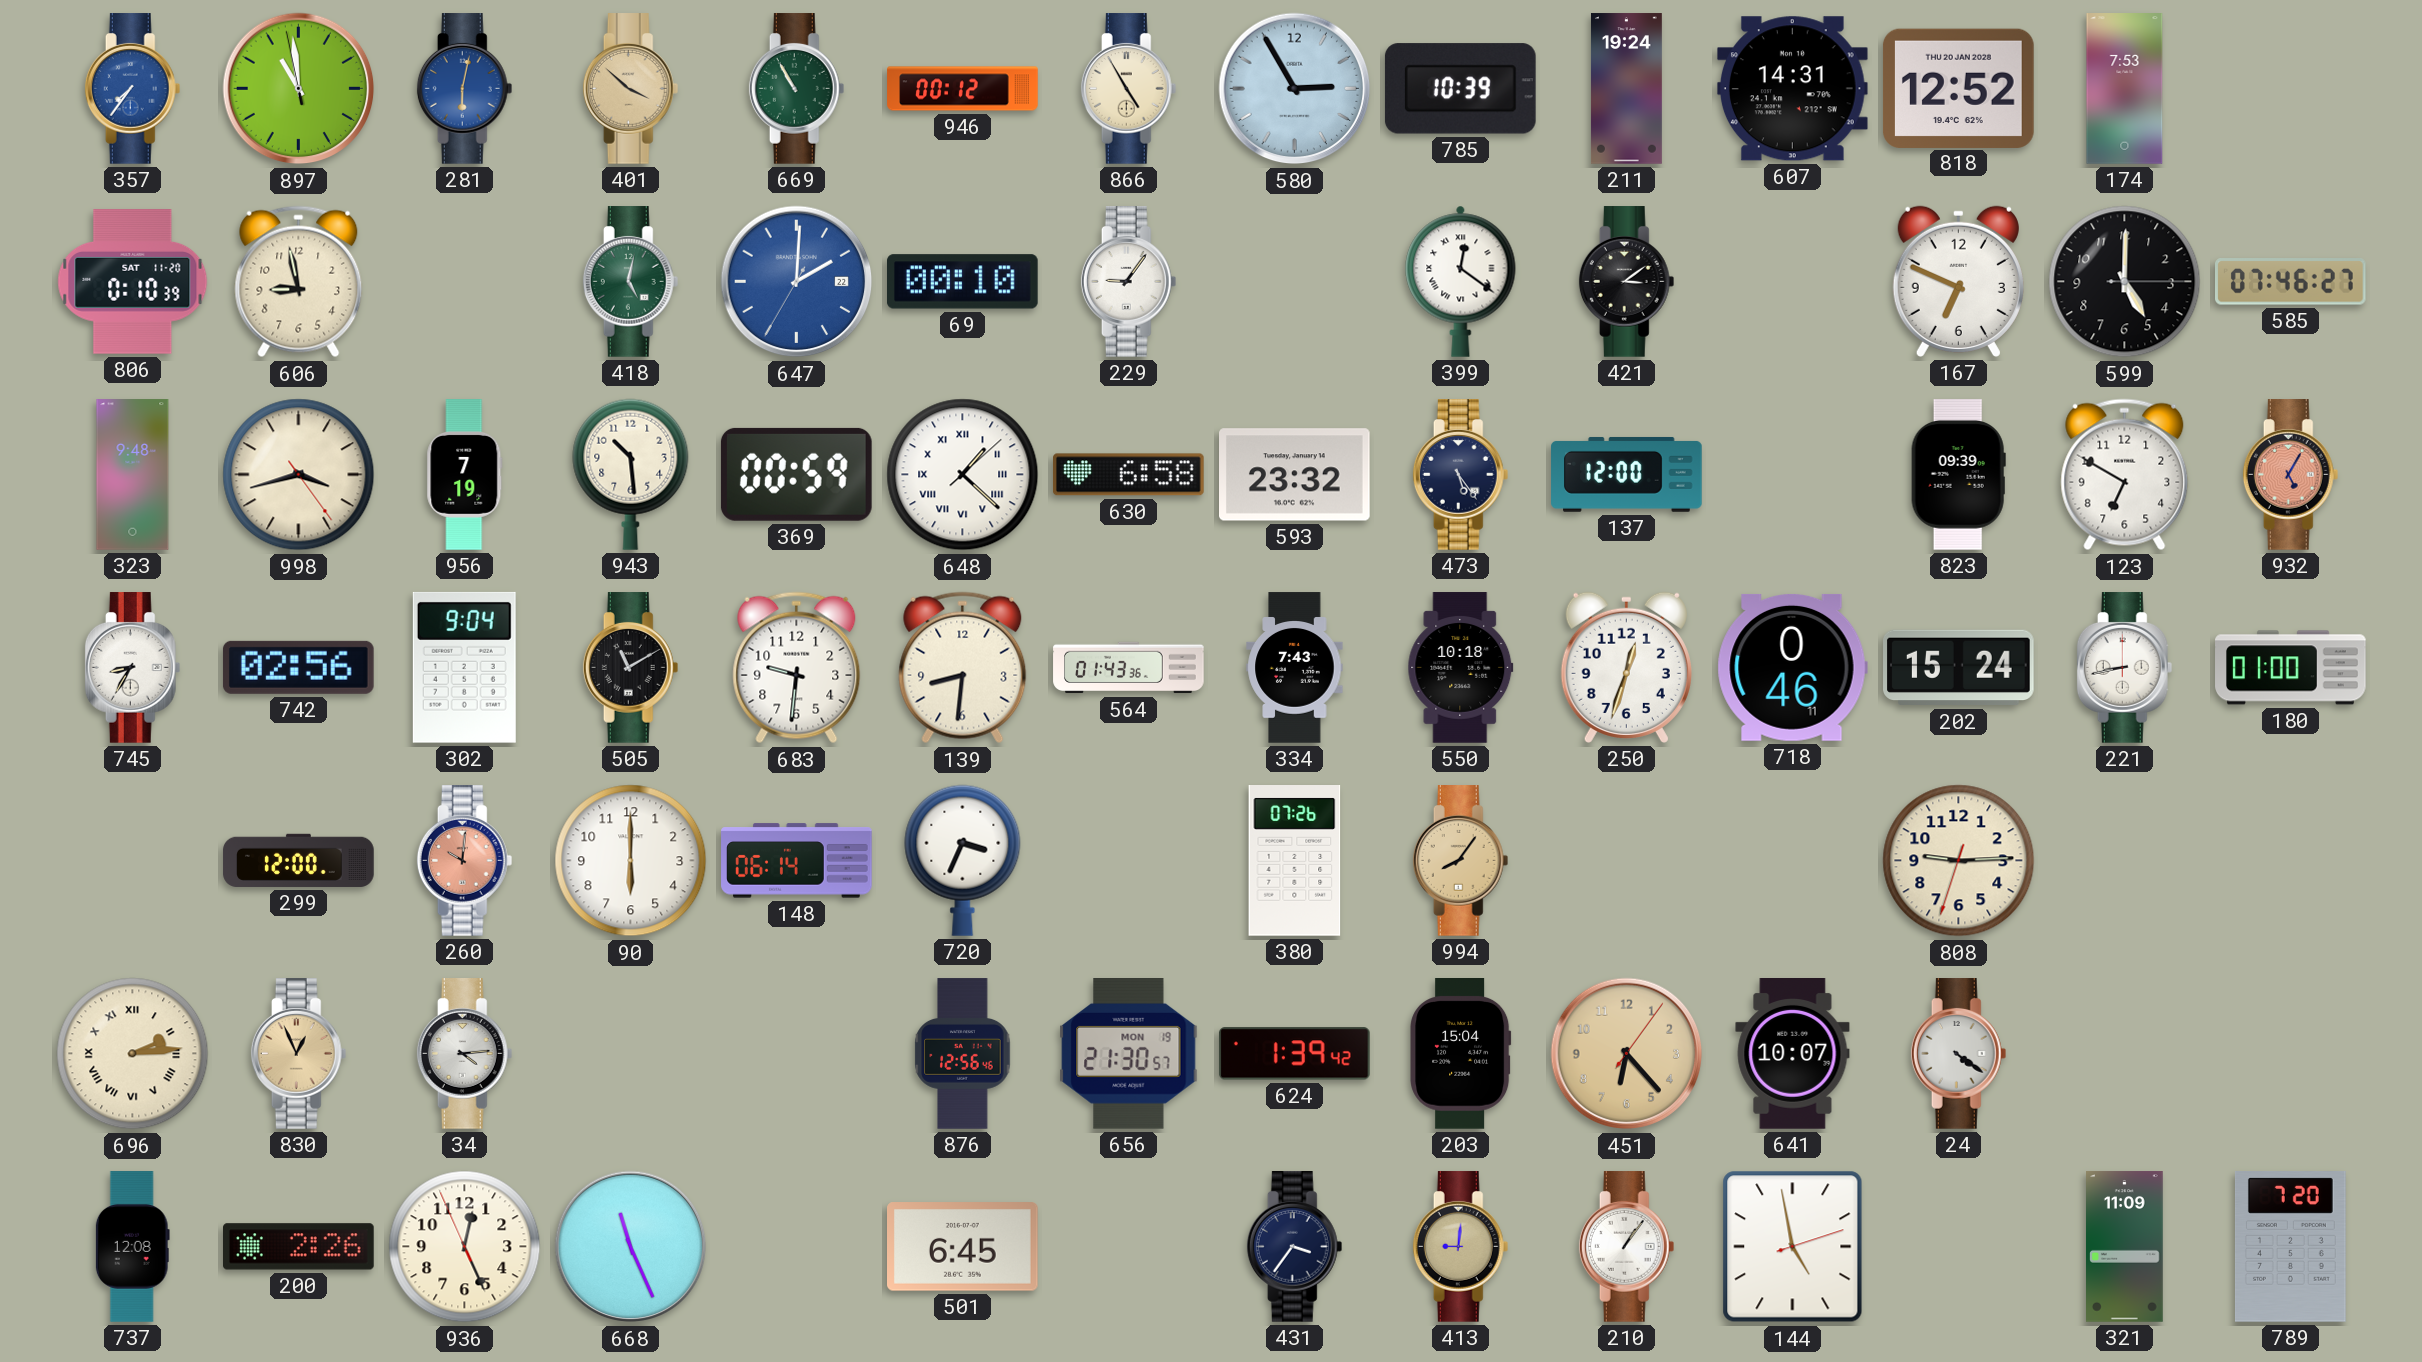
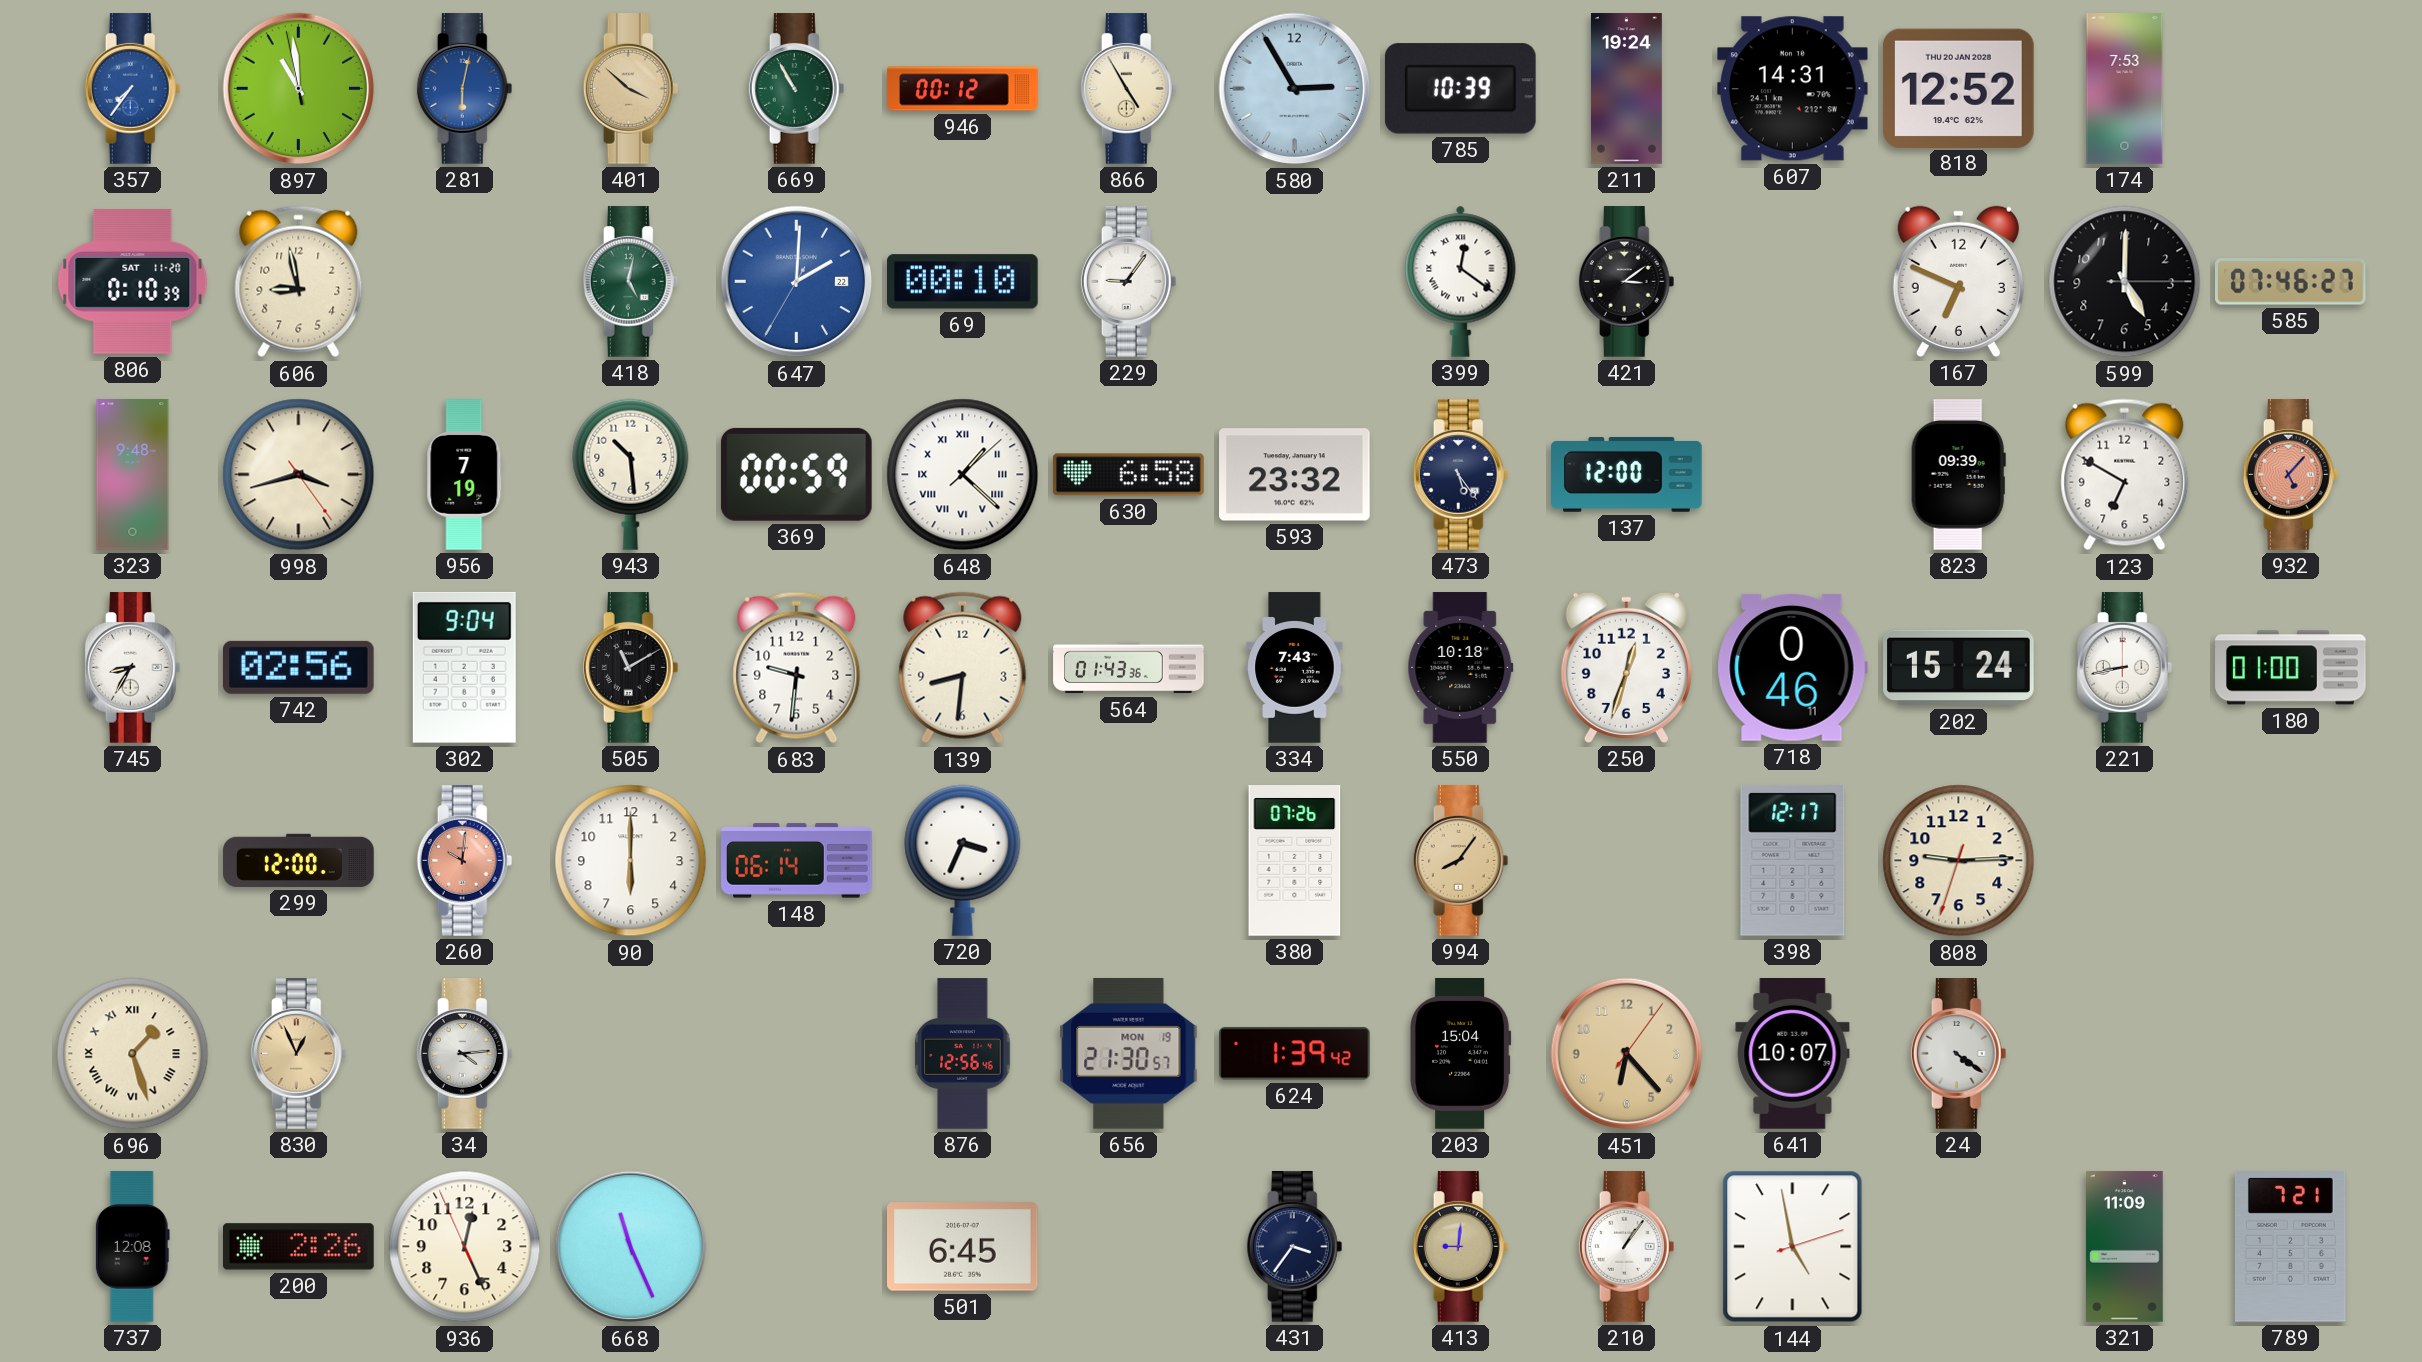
932: 5:05 -> 5:07
398: none -> 12:17
696: 2:14 -> 1:27
789: 7:20 -> 7:21
